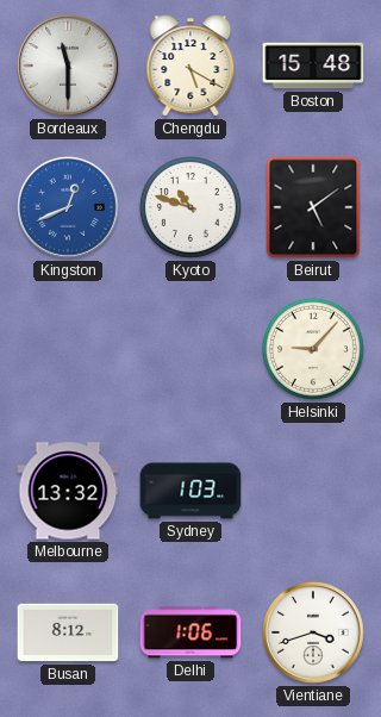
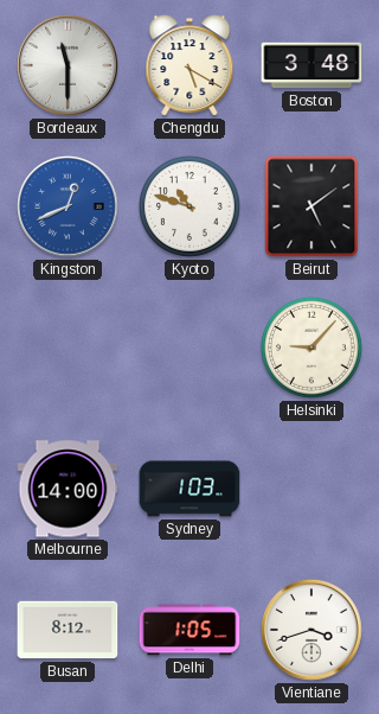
Boston: 15:48 -> 3:48
Melbourne: 13:32 -> 14:00
Delhi: 1:06 -> 1:05
